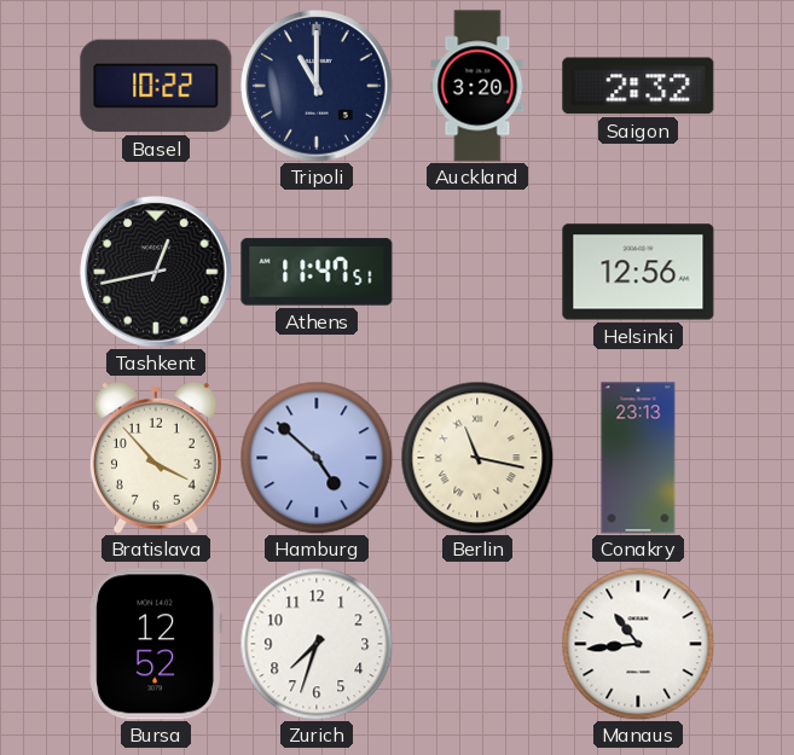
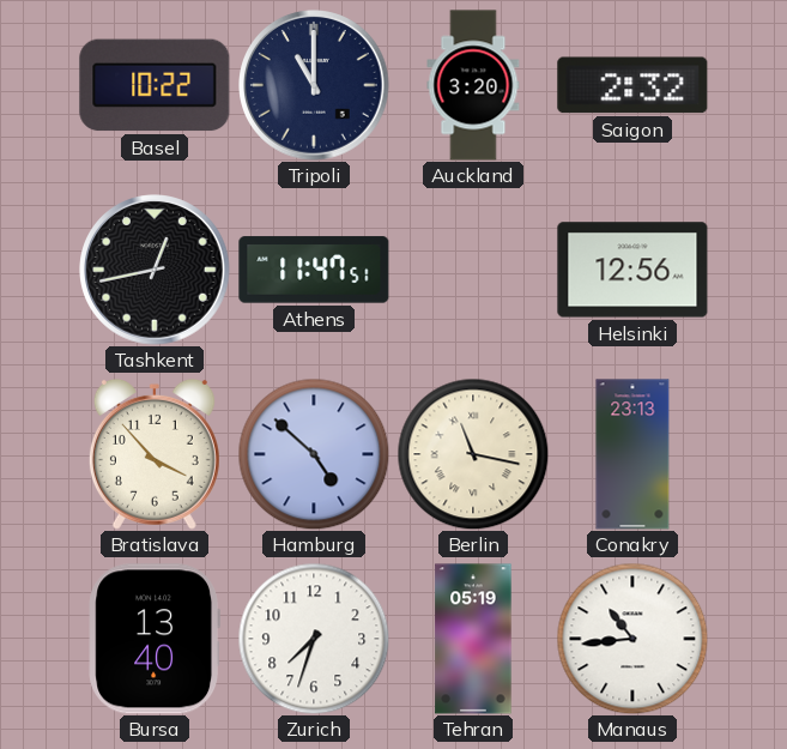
Bursa: 12:52 -> 13:40
Tehran: none -> 05:19
